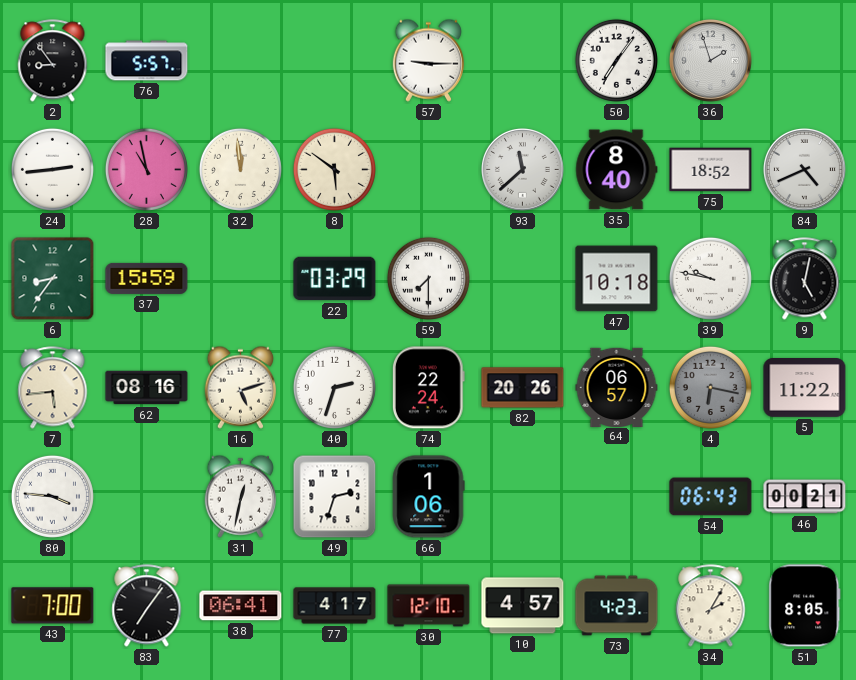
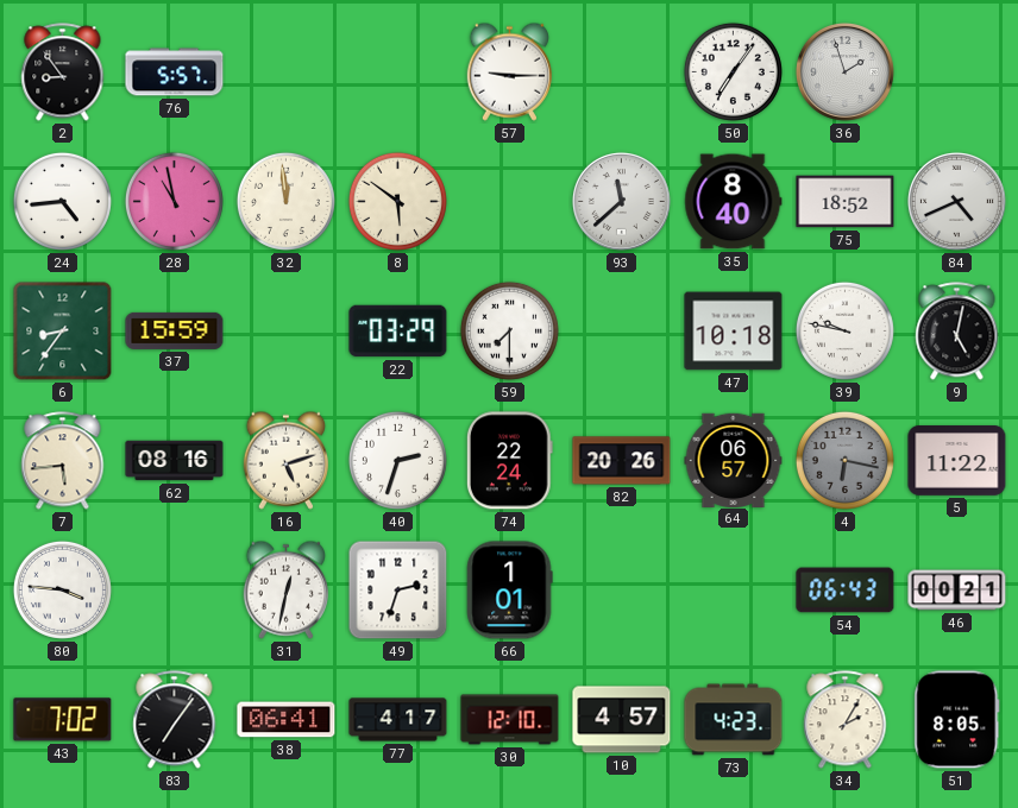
24: 2:44 -> 4:44
66: 1:06 -> 1:01
43: 7:00 -> 7:02
